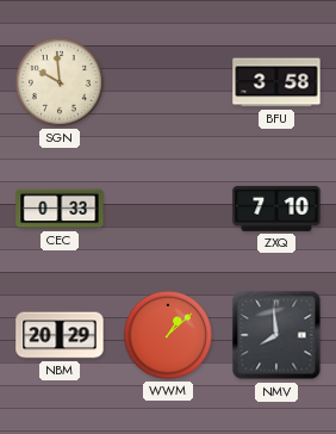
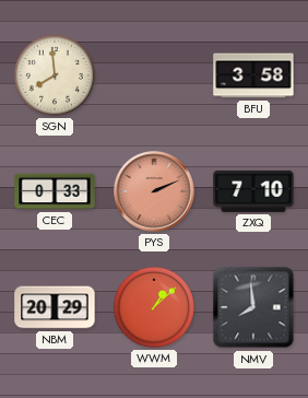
SGN: 9:59 -> 7:59
PYS: none -> 2:11
